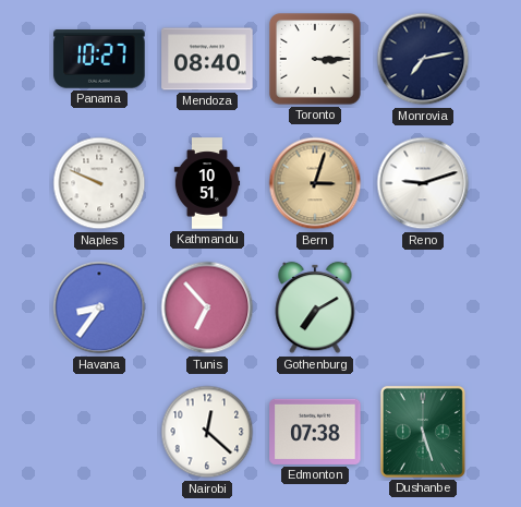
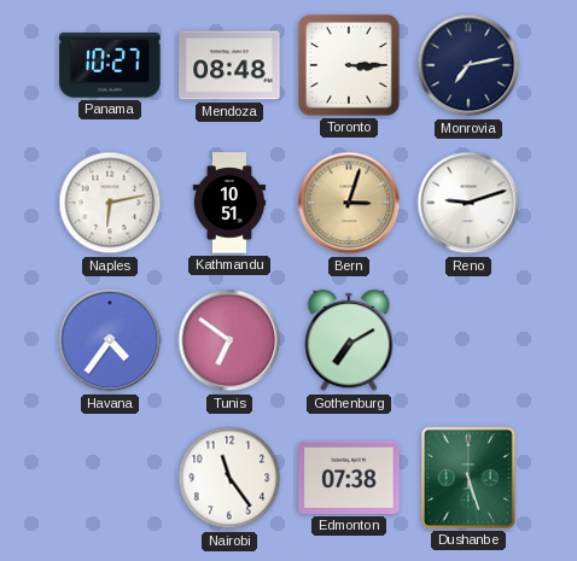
Mendoza: 08:40 -> 08:48
Naples: 9:49 -> 6:13
Havana: 8:36 -> 4:36
Tunis: 6:53 -> 6:51
Nairobi: 12:22 -> 11:24
